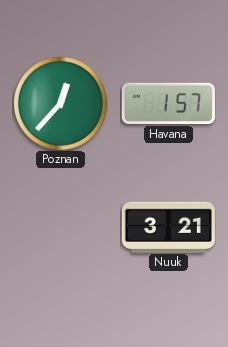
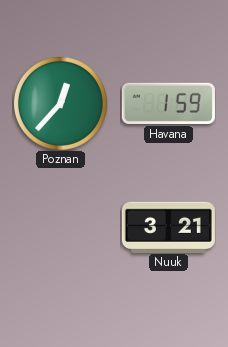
Havana: 1:57 -> 1:59
